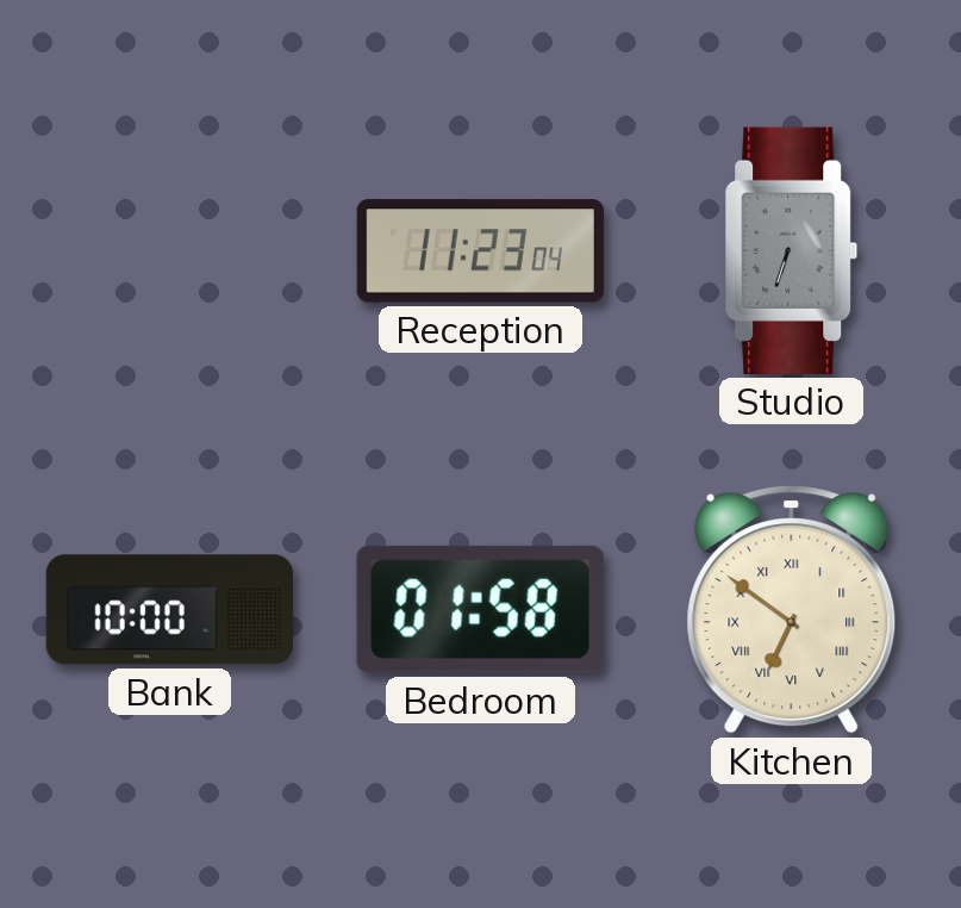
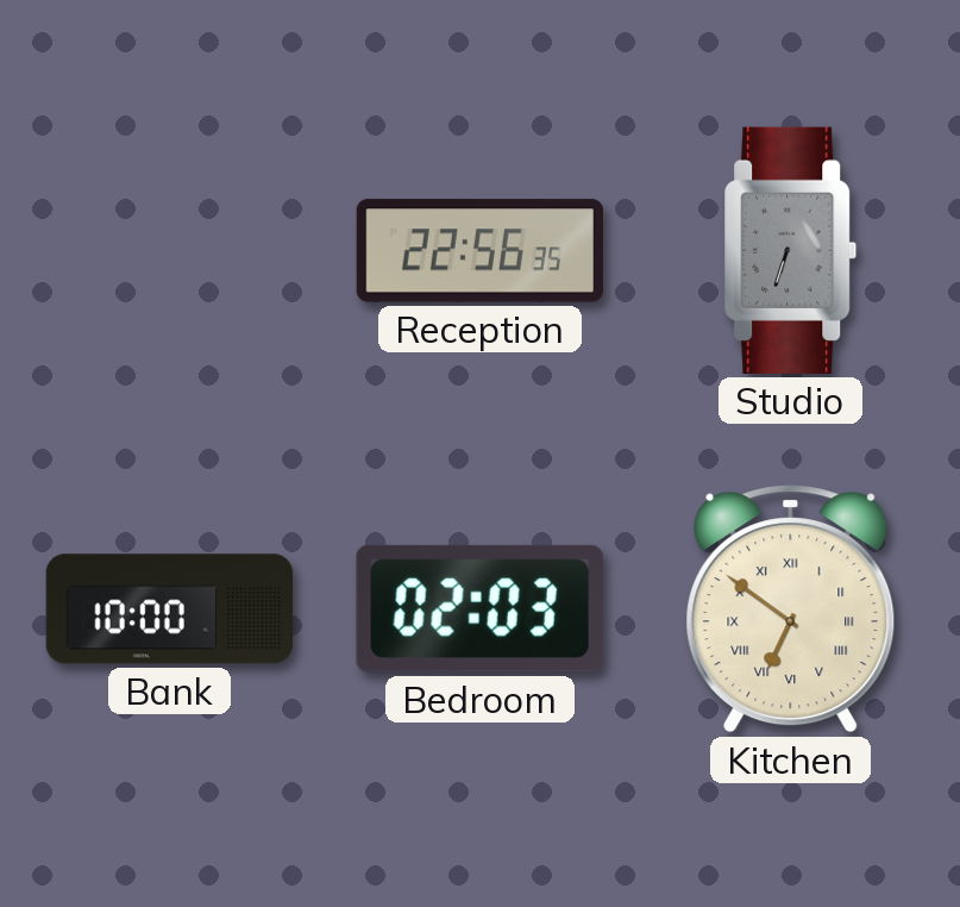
Reception: 11:23 -> 22:56
Bedroom: 01:58 -> 02:03
